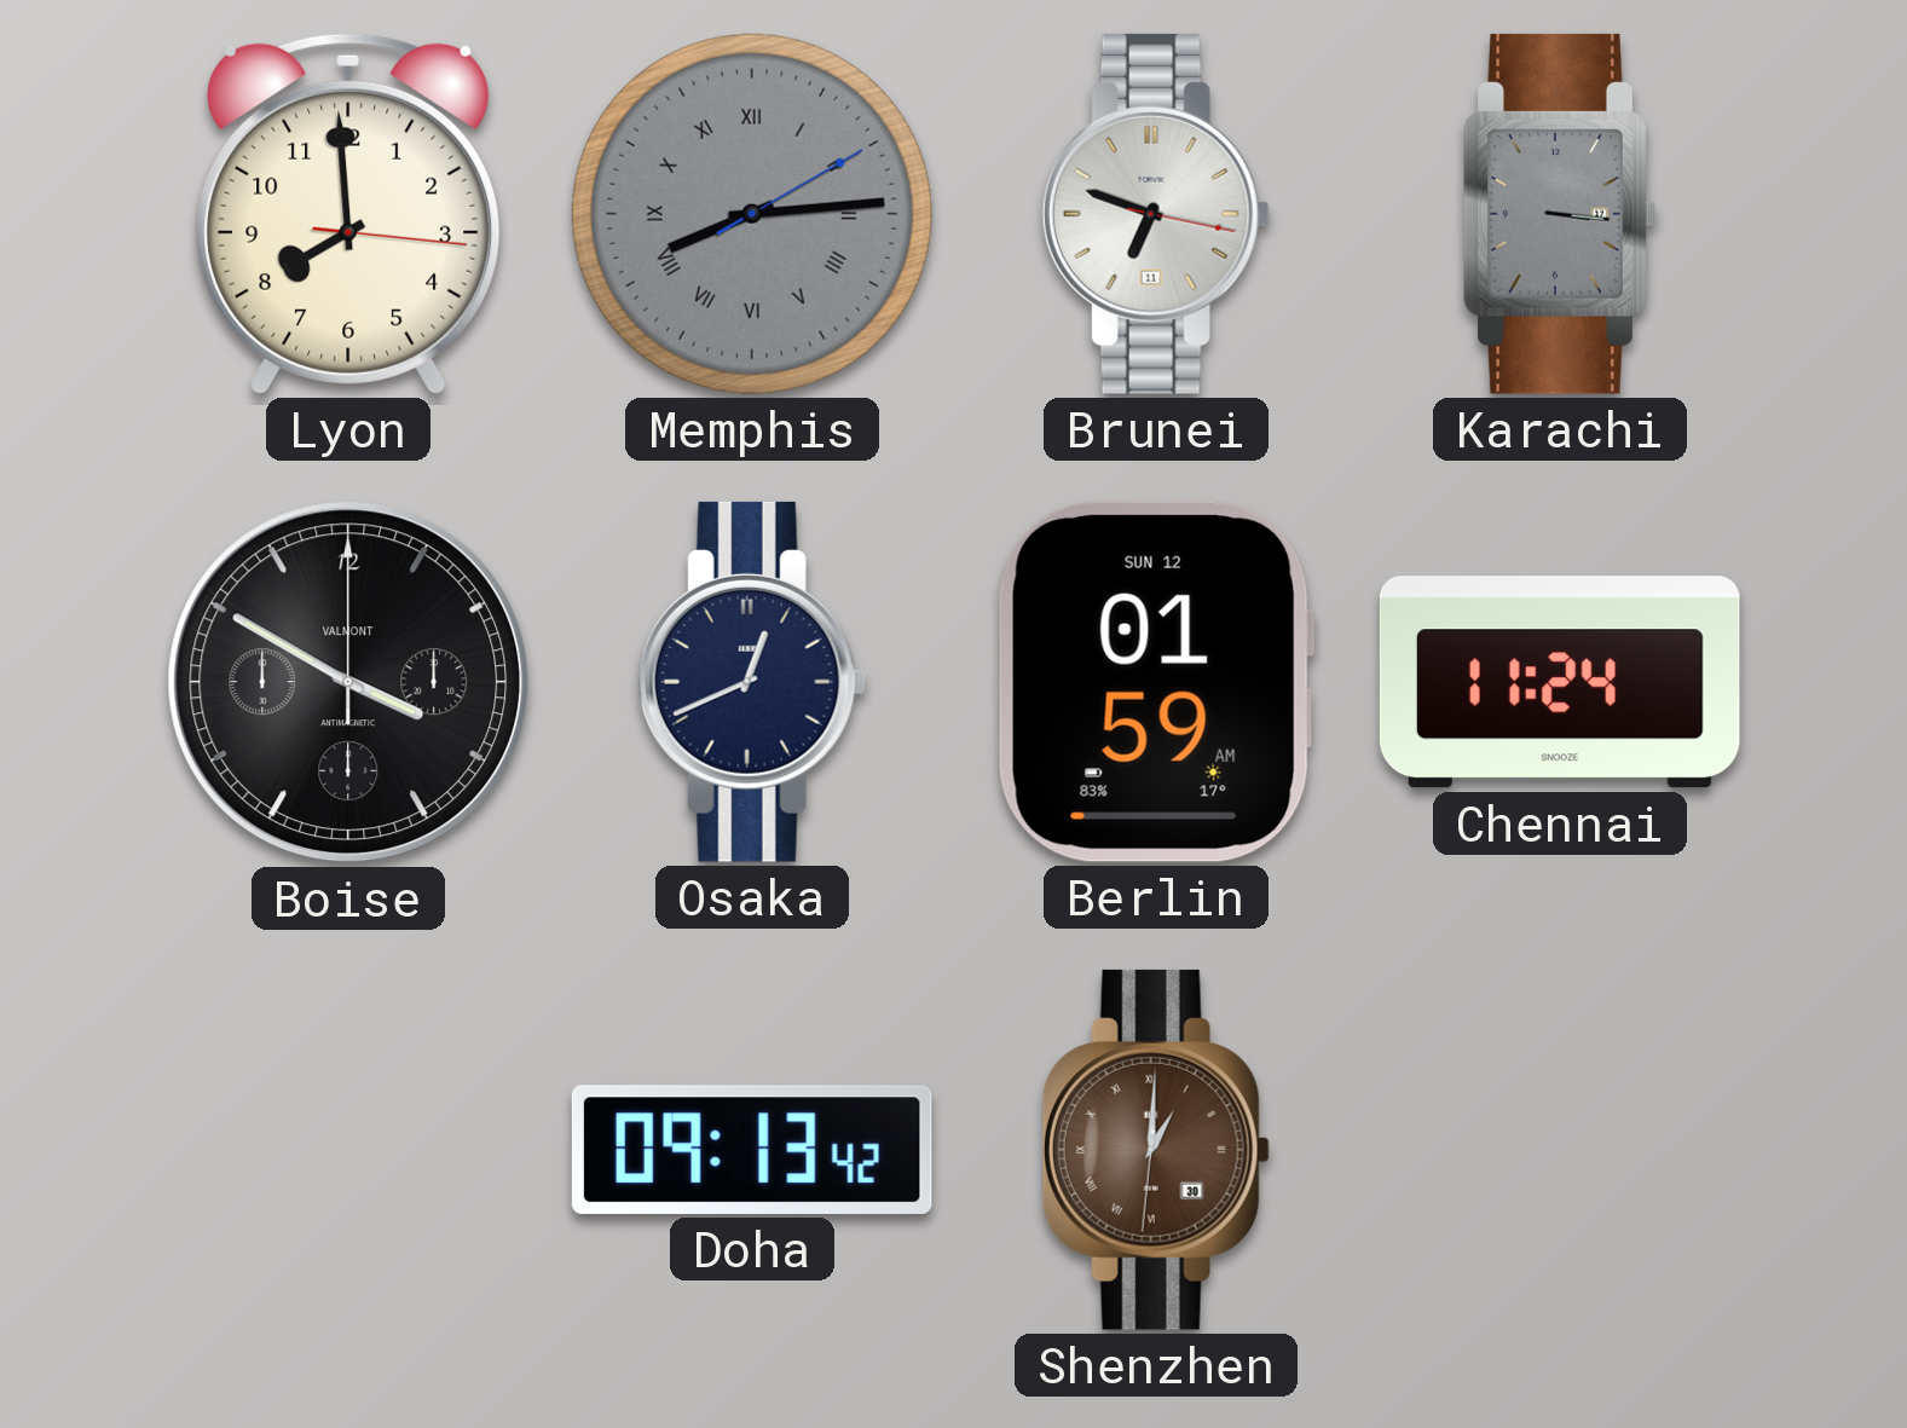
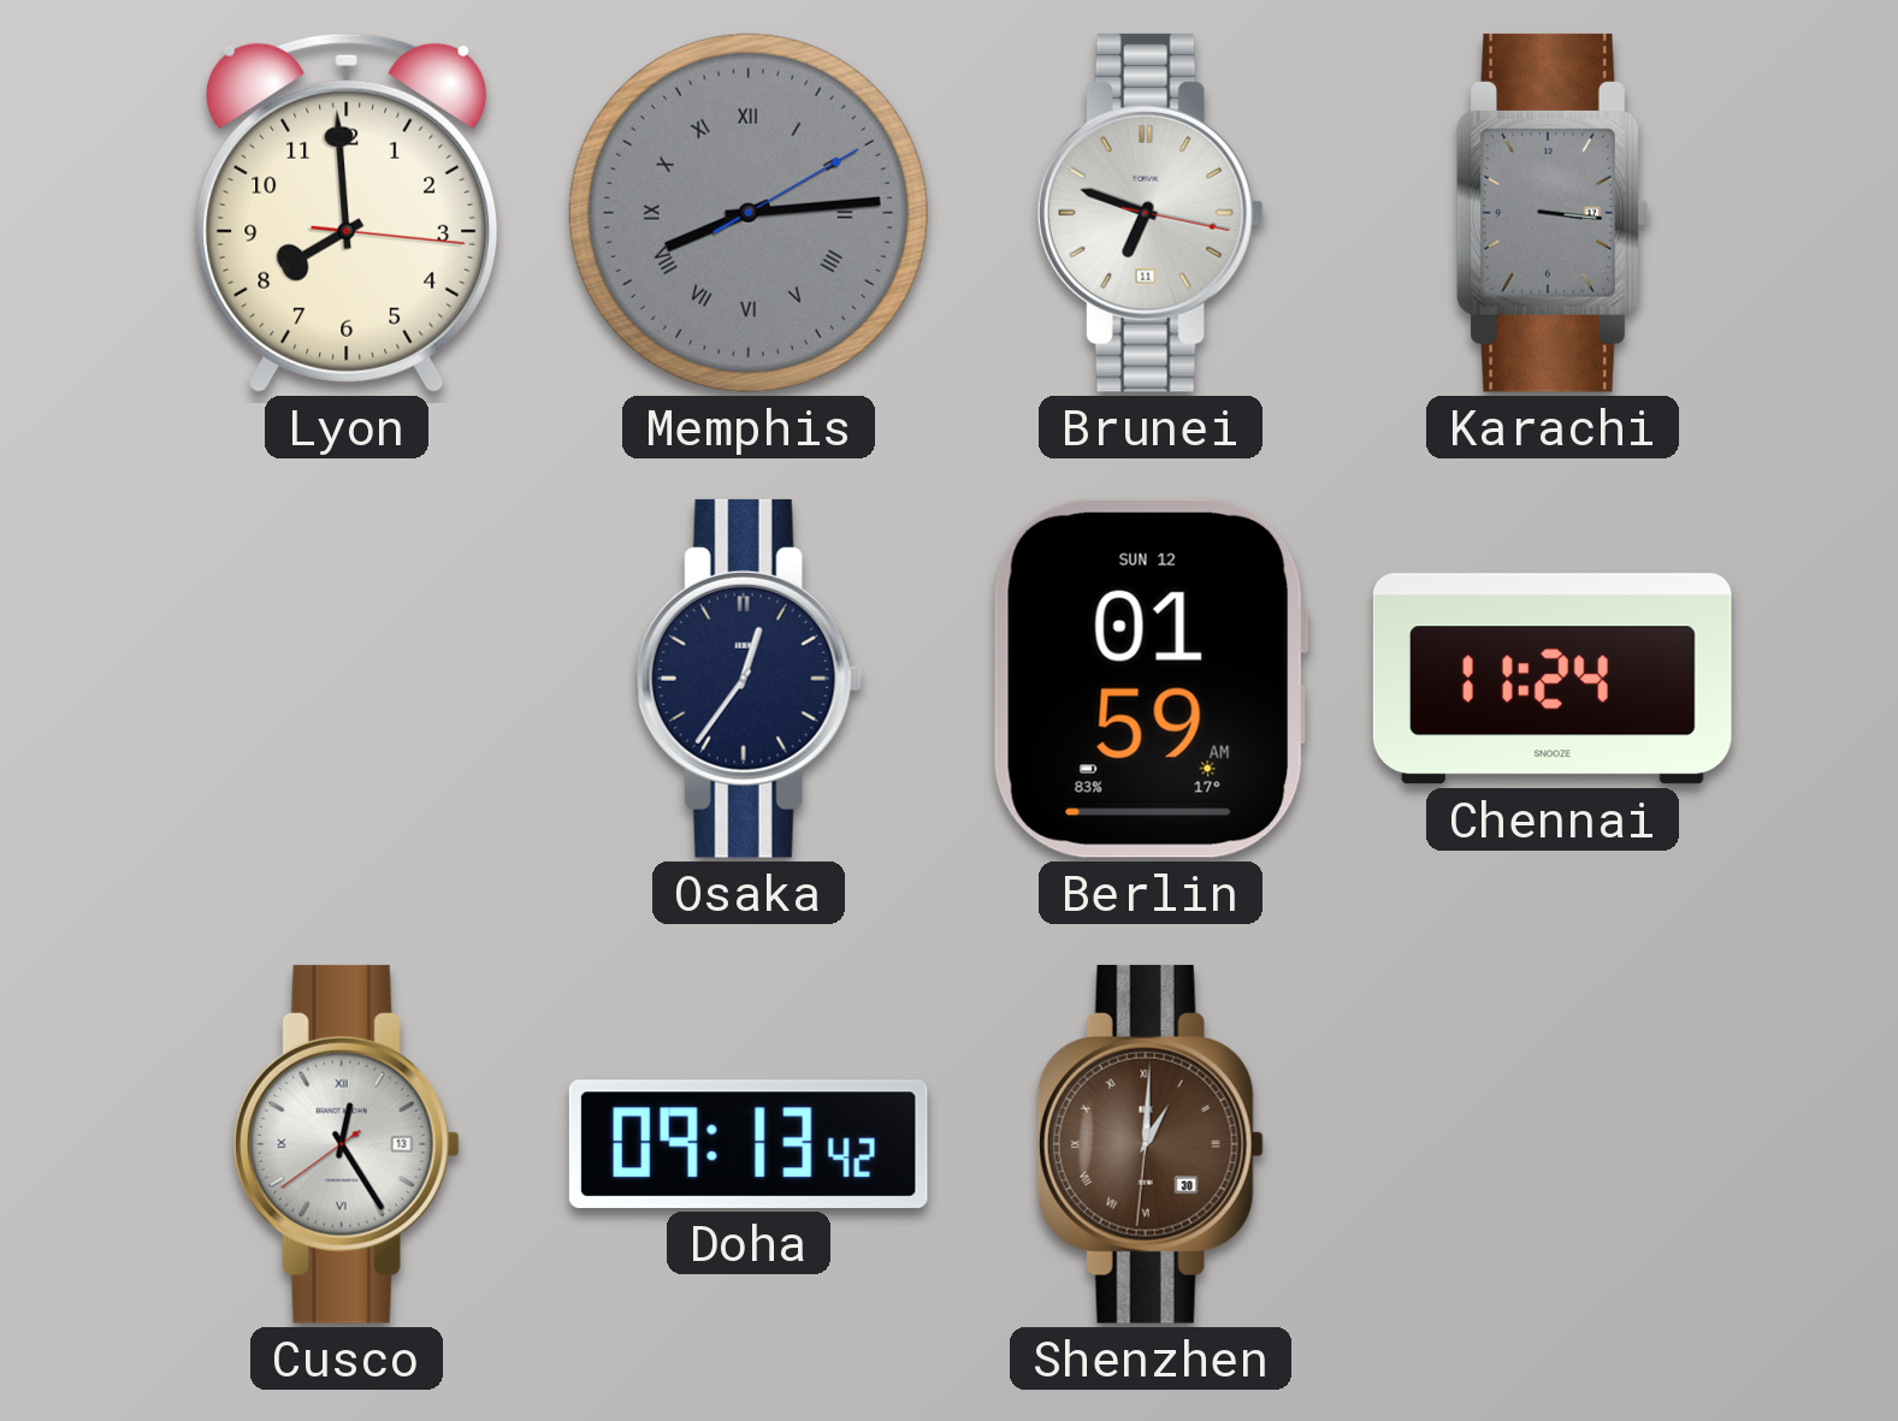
Boise: 3:50 -> none
Osaka: 12:41 -> 12:36
Cusco: none -> 12:24
